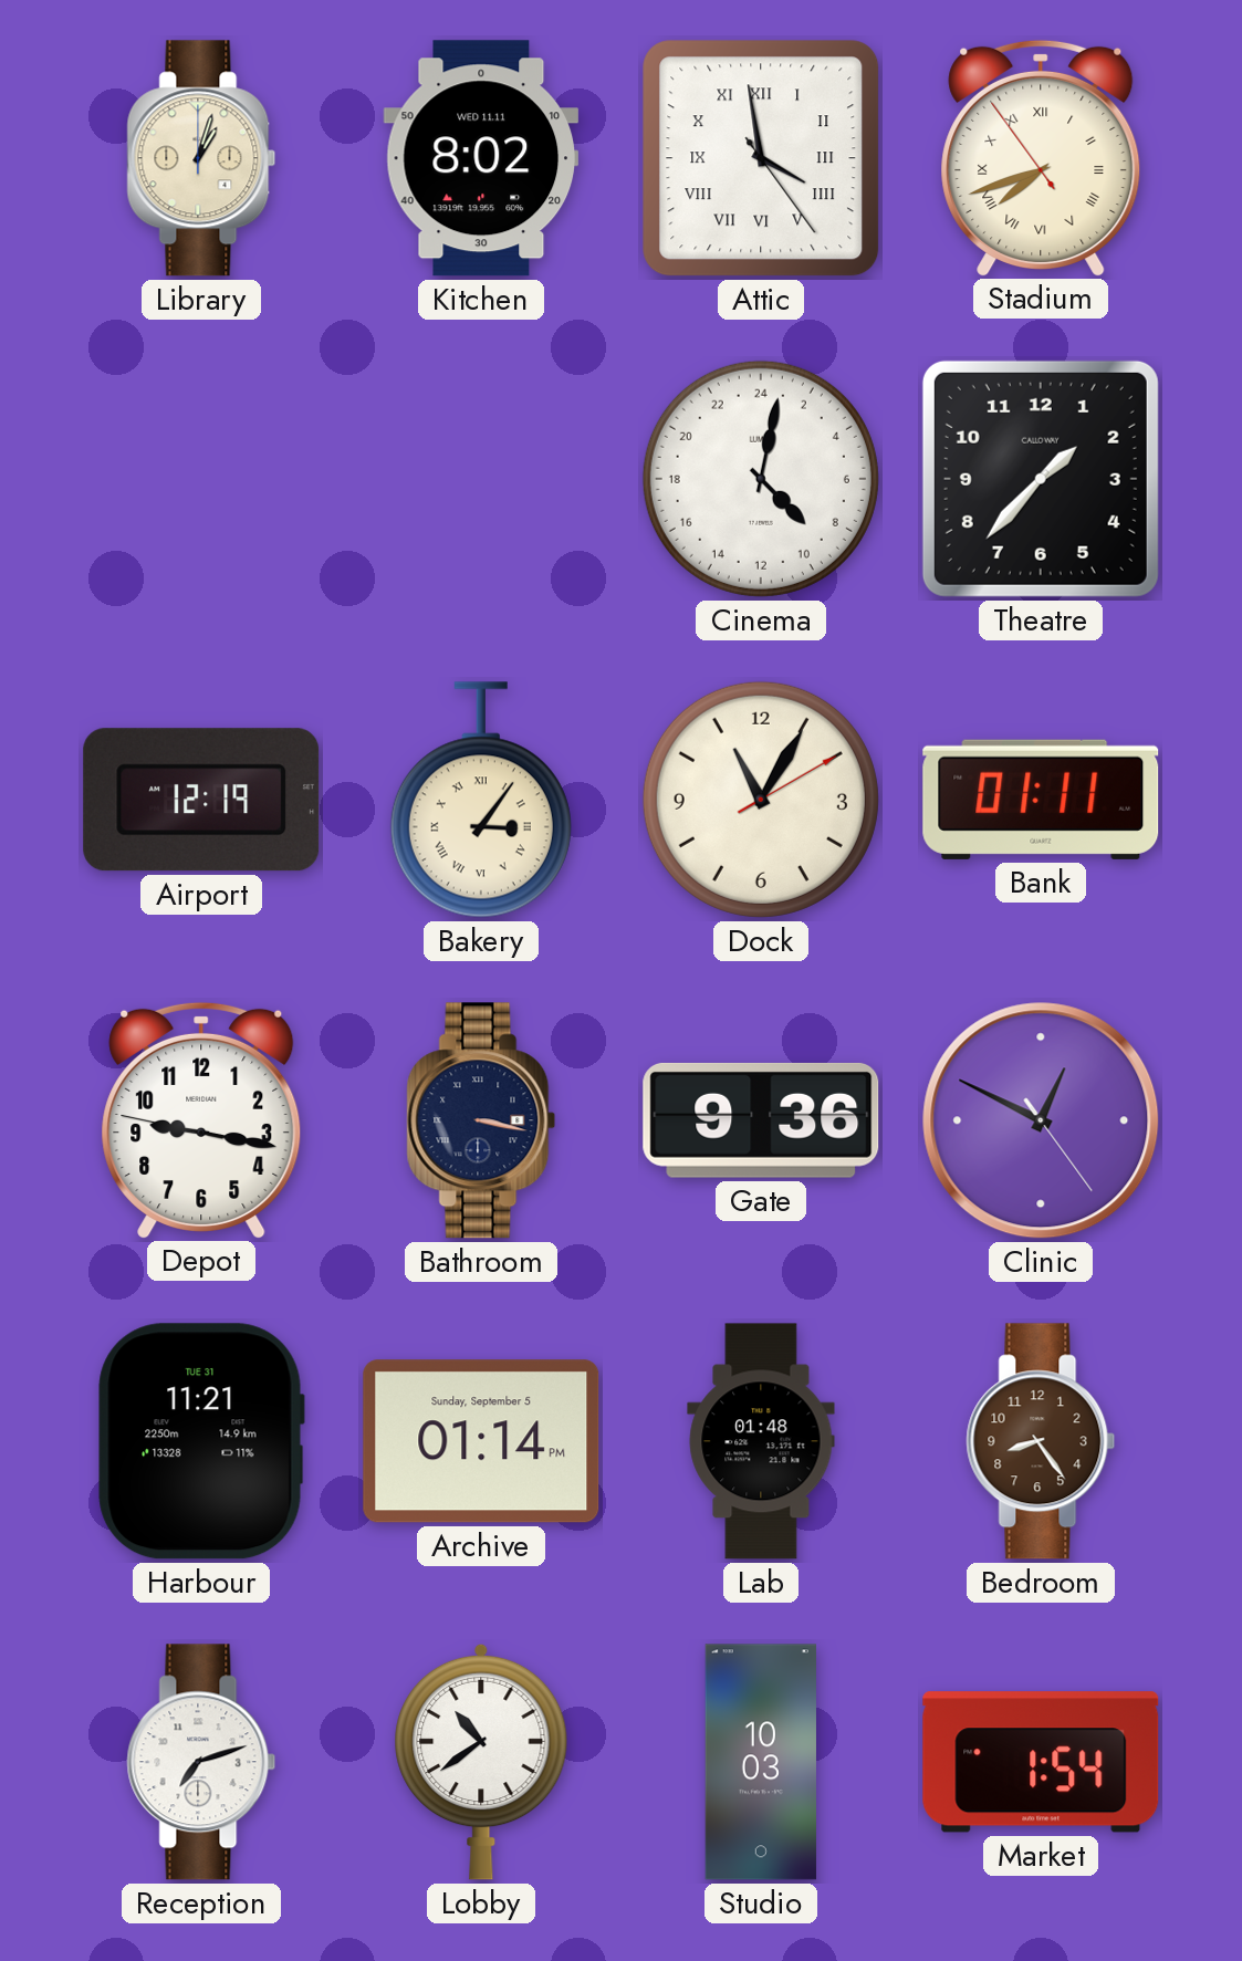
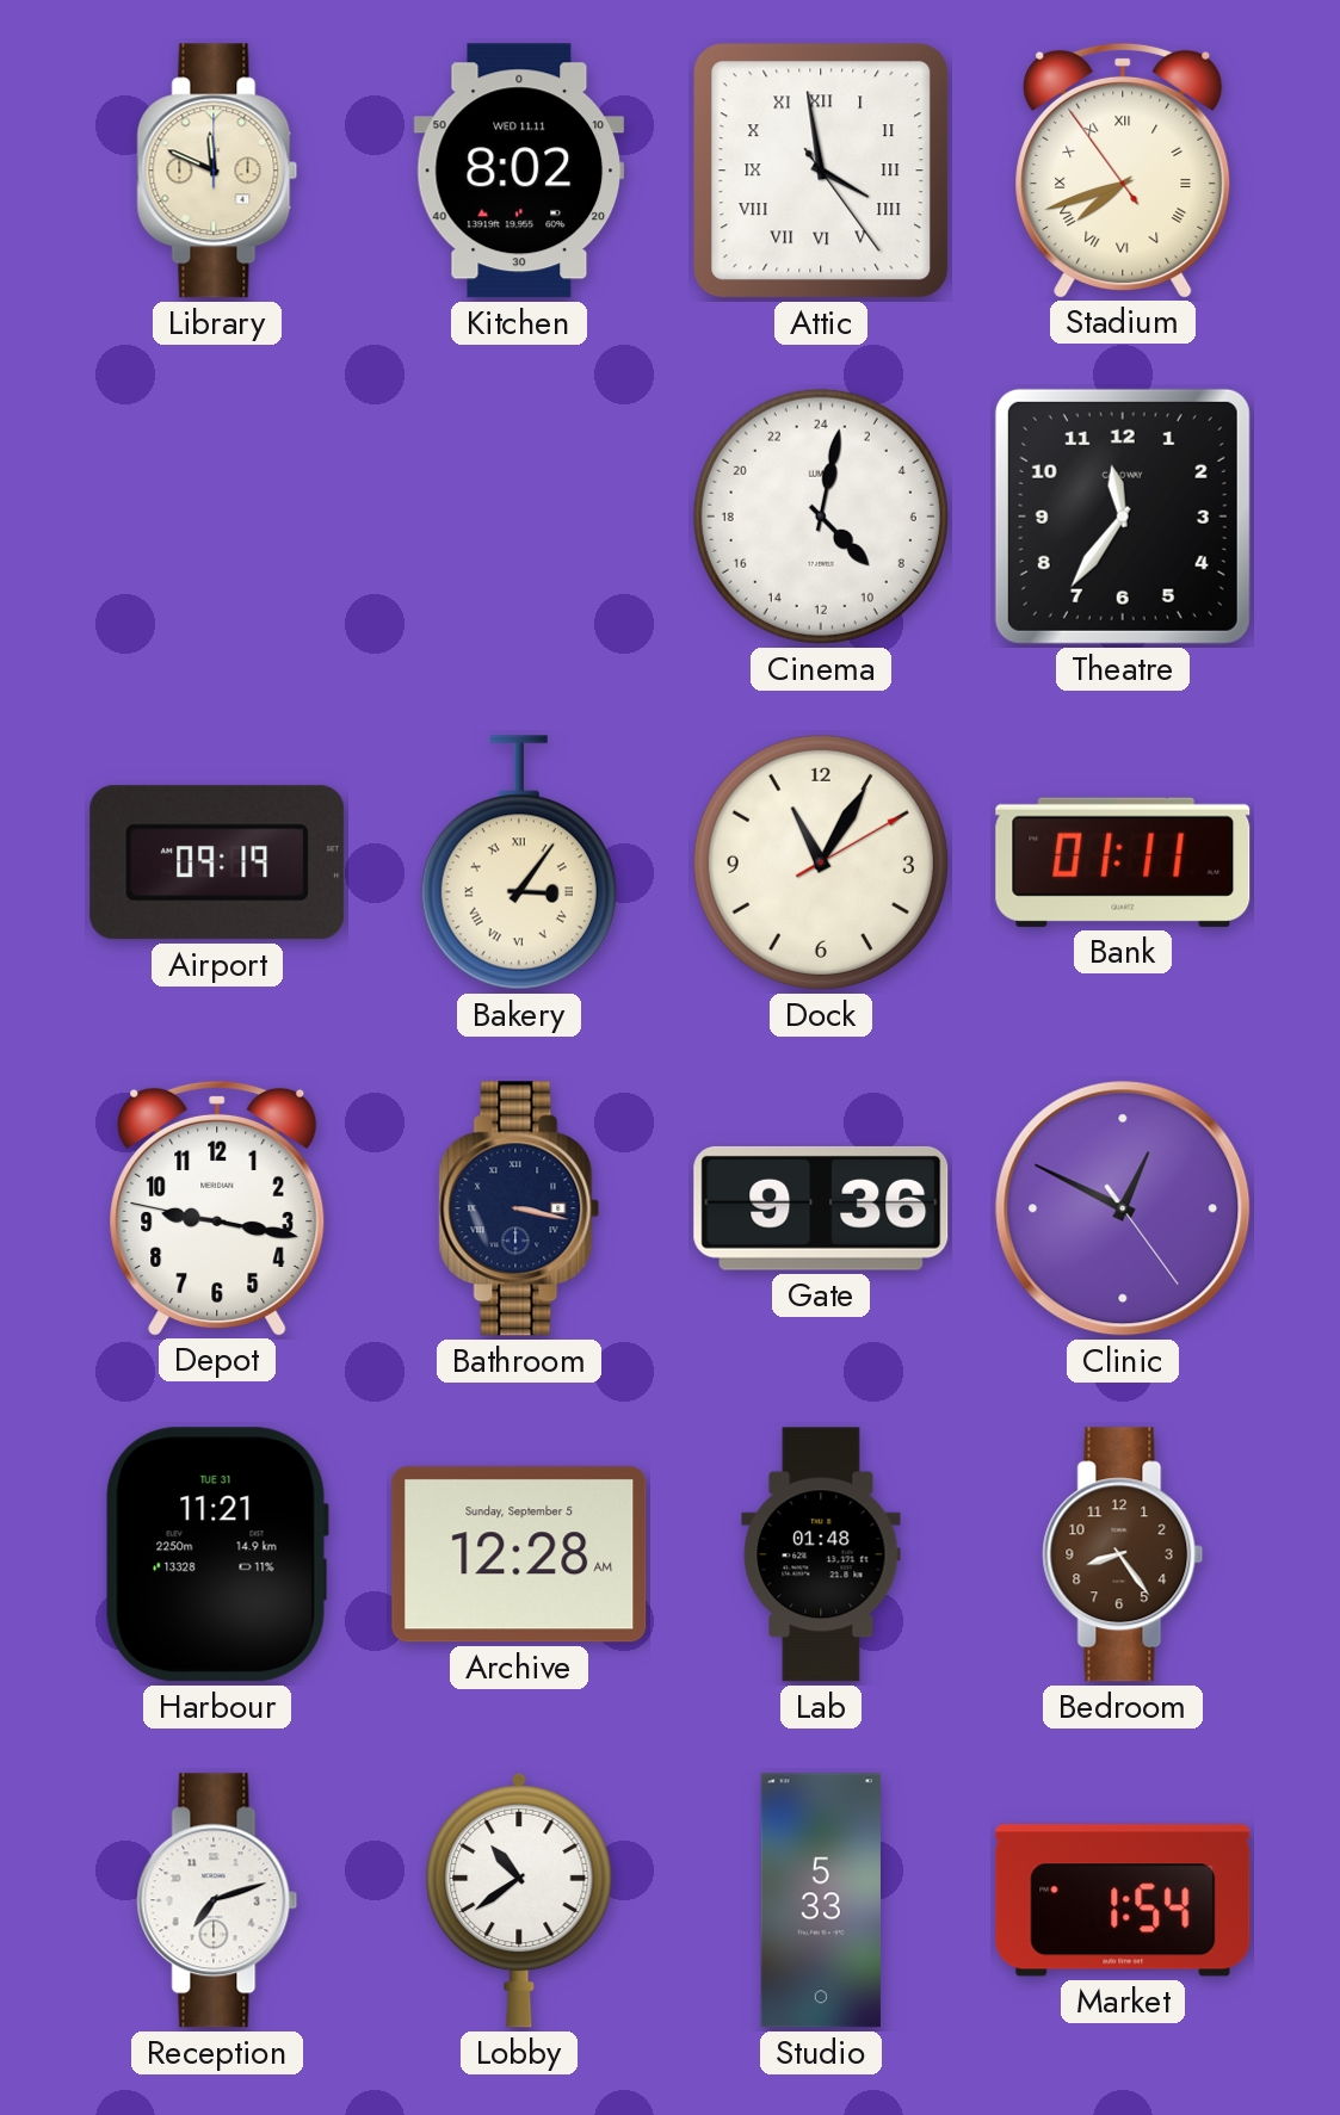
Library: 1:03 -> 11:49
Theatre: 1:37 -> 11:36
Airport: 12:19 -> 09:19
Archive: 01:14 -> 12:28
Studio: 10:03 -> 5:33
